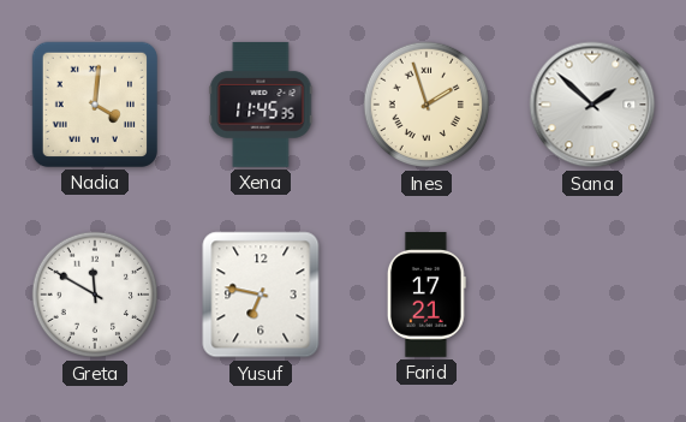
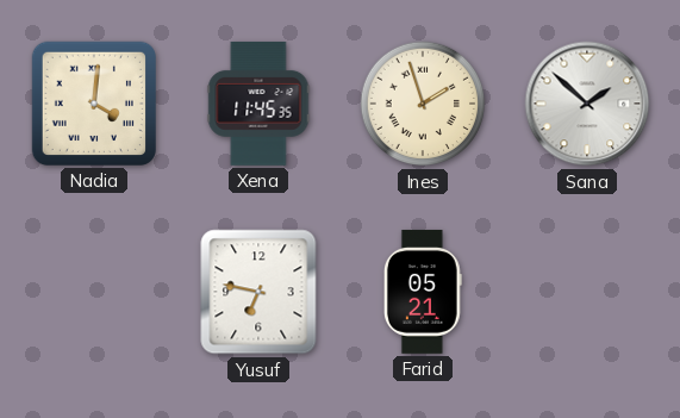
Greta: 11:50 -> none
Farid: 17:21 -> 05:21
